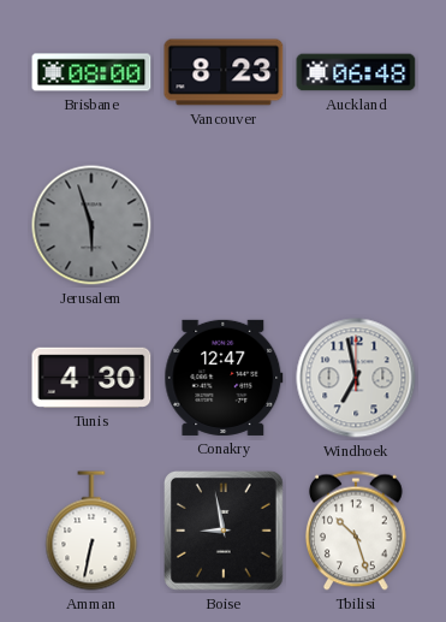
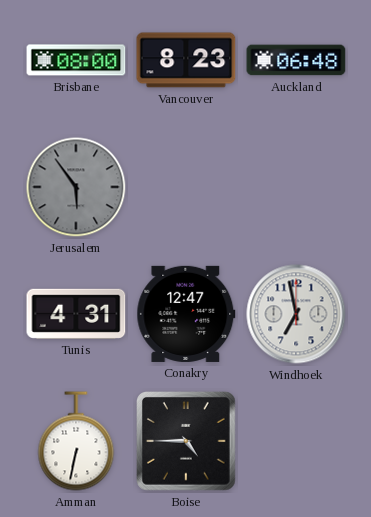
Jerusalem: 5:57 -> 5:54
Tunis: 4:30 -> 4:31
Boise: 8:58 -> 4:45
Tbilisi: 10:27 -> none
